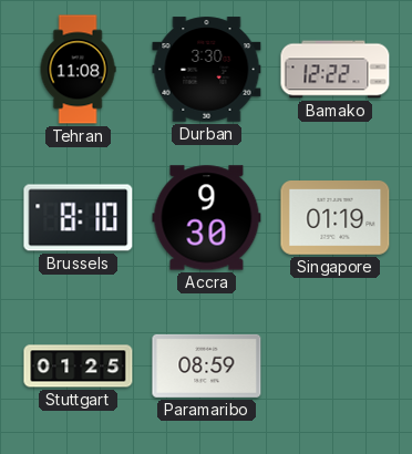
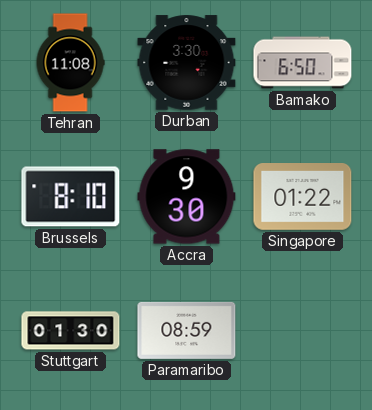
Bamako: 12:22 -> 6:50
Singapore: 01:19 -> 01:22
Stuttgart: 01:25 -> 01:30
